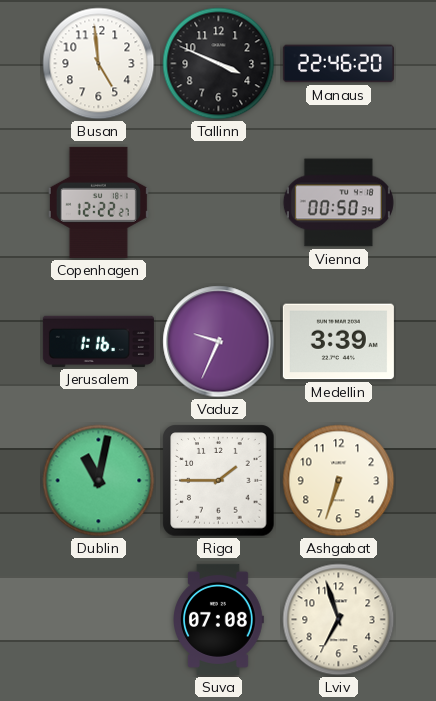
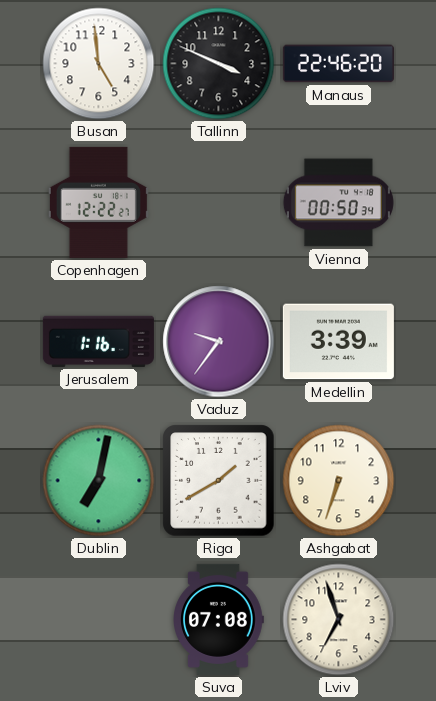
Vaduz: 9:34 -> 9:36
Dublin: 11:02 -> 7:02
Riga: 1:45 -> 1:40
